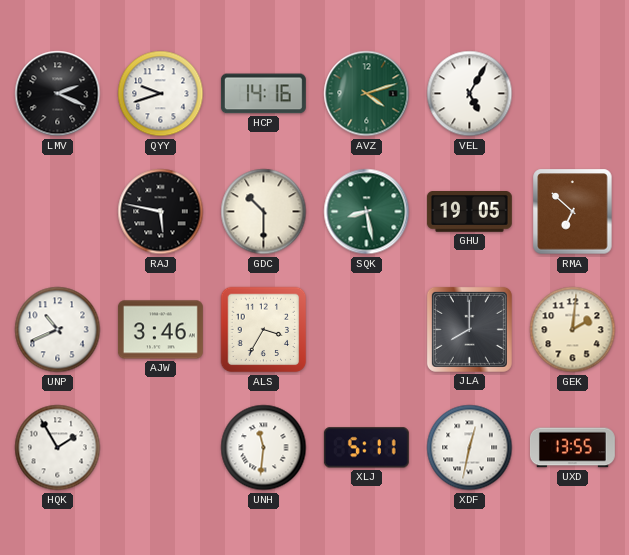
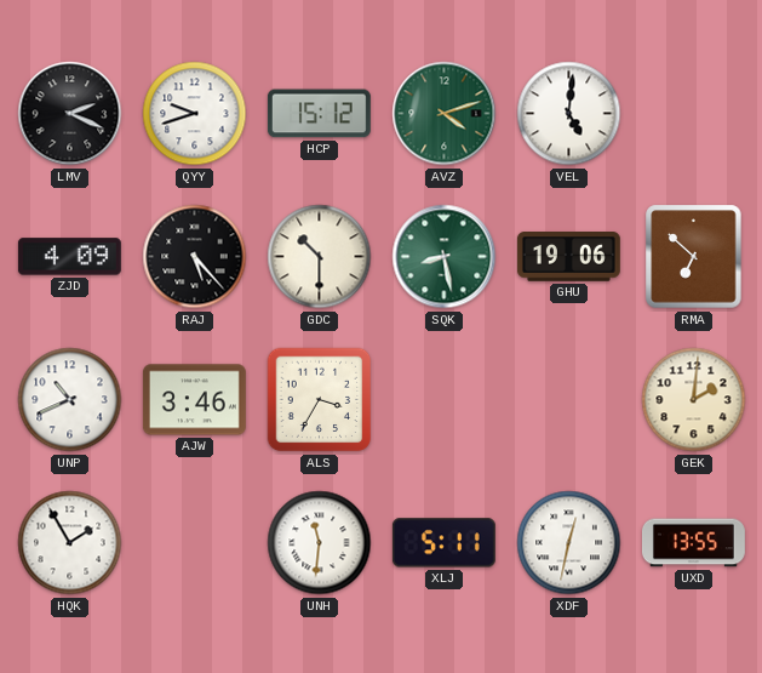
HCP: 14:16 -> 15:12
VEL: 5:05 -> 5:01
ZJD: none -> 4:09
RAJ: 5:47 -> 5:23
GHU: 19:05 -> 19:06
JLA: 8:00 -> none
